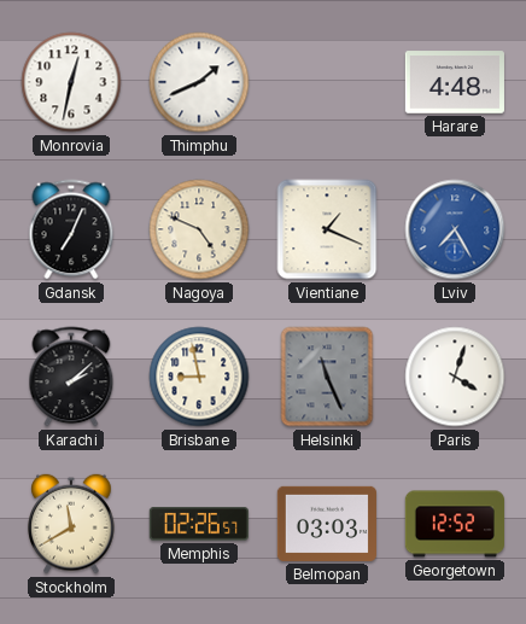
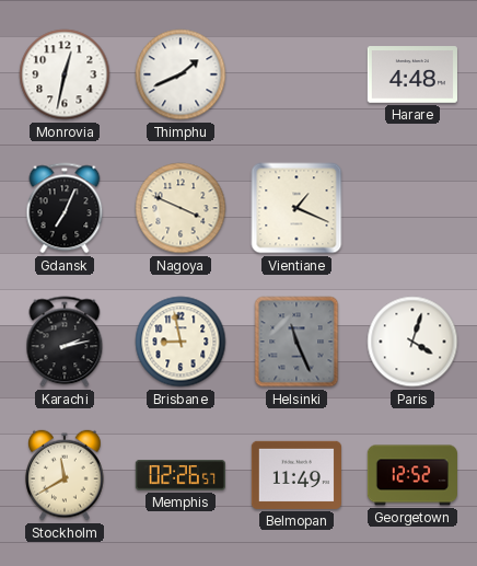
Nagoya: 4:49 -> 3:49
Lviv: 7:25 -> none
Karachi: 2:08 -> 2:13
Belmopan: 03:03 -> 11:49
